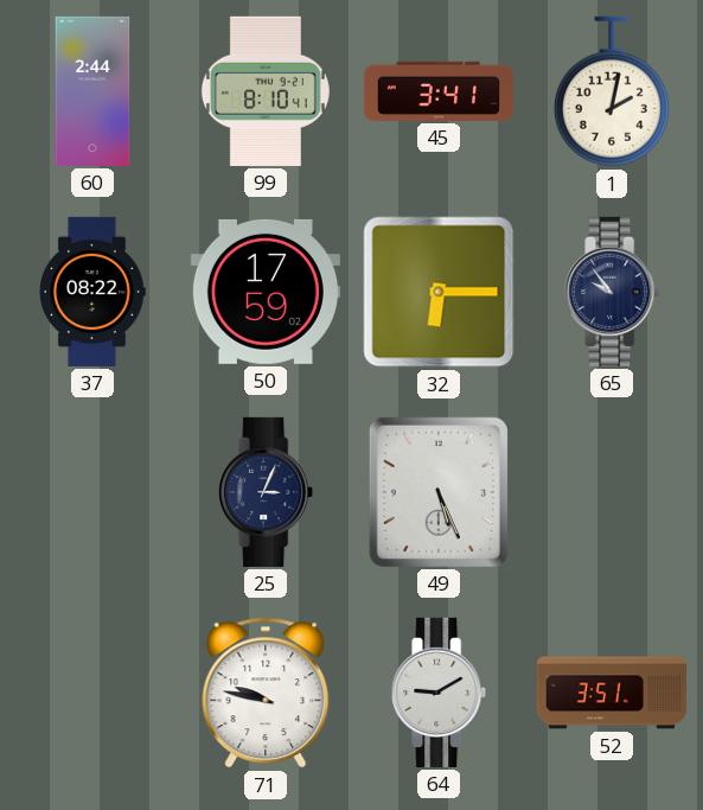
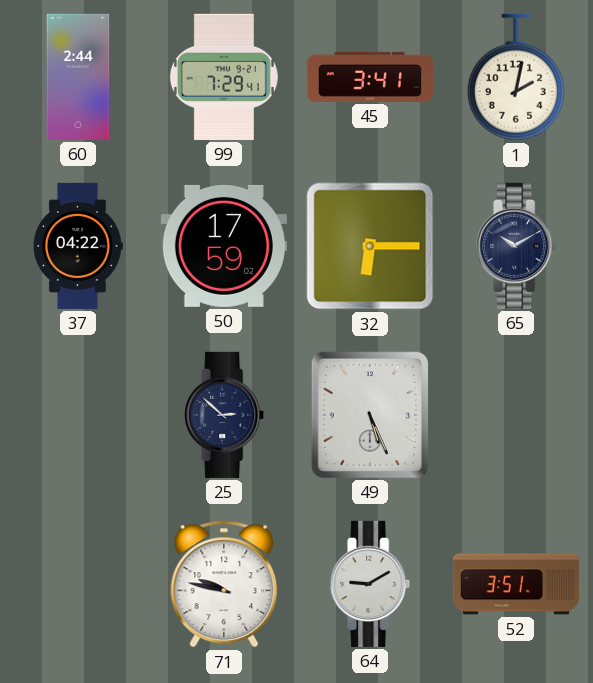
99: 8:10 -> 7:29
37: 08:22 -> 04:22
65: 9:54 -> 10:10
25: 3:04 -> 2:52
